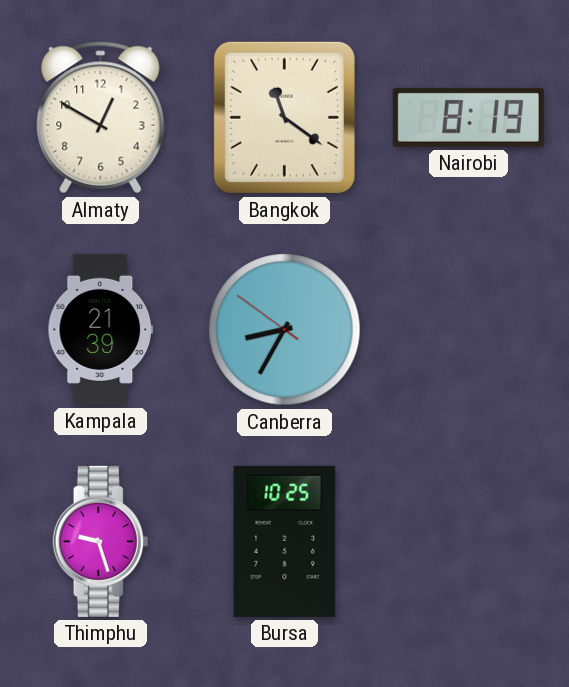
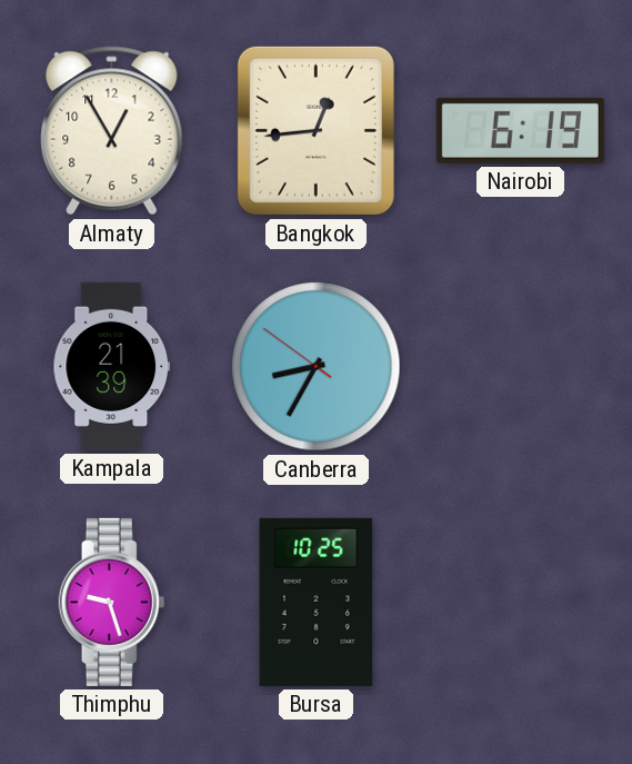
Almaty: 12:50 -> 12:55
Bangkok: 11:21 -> 12:44
Nairobi: 8:19 -> 6:19
